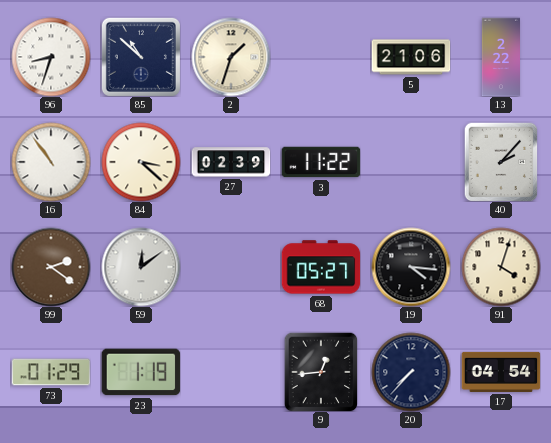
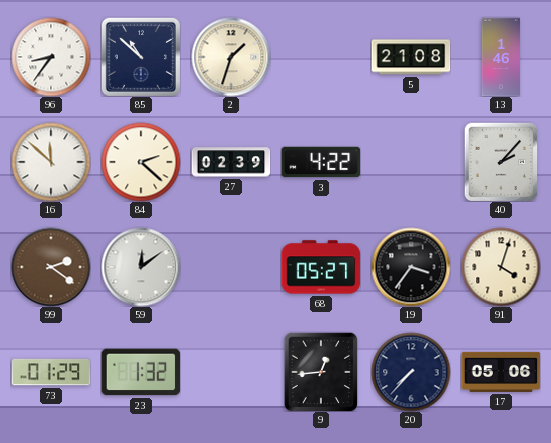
96: 8:33 -> 8:36
5: 21:06 -> 21:08
13: 2:22 -> 1:46
16: 10:54 -> 11:52
84: 3:22 -> 2:22
3: 11:22 -> 4:22
19: 4:16 -> 3:36
23: 1:19 -> 1:32
17: 04:54 -> 05:06
